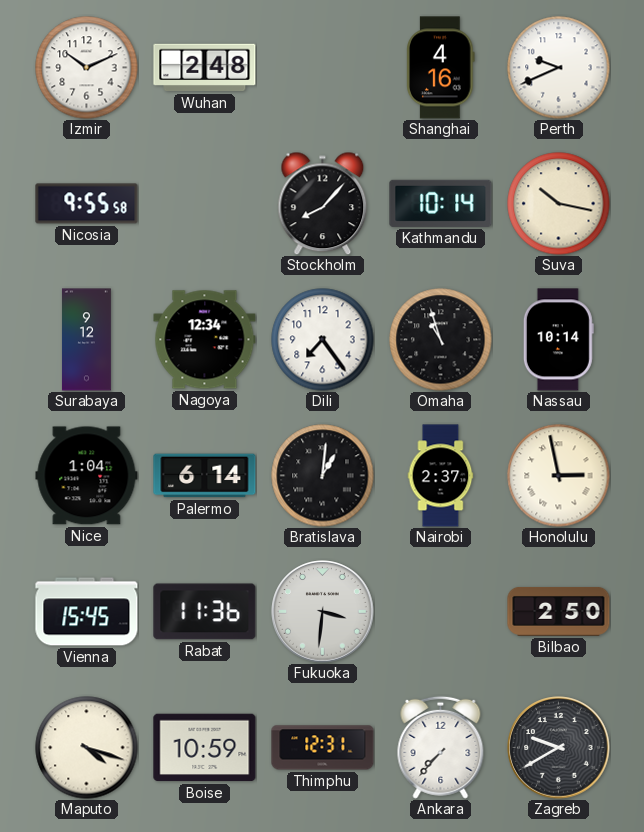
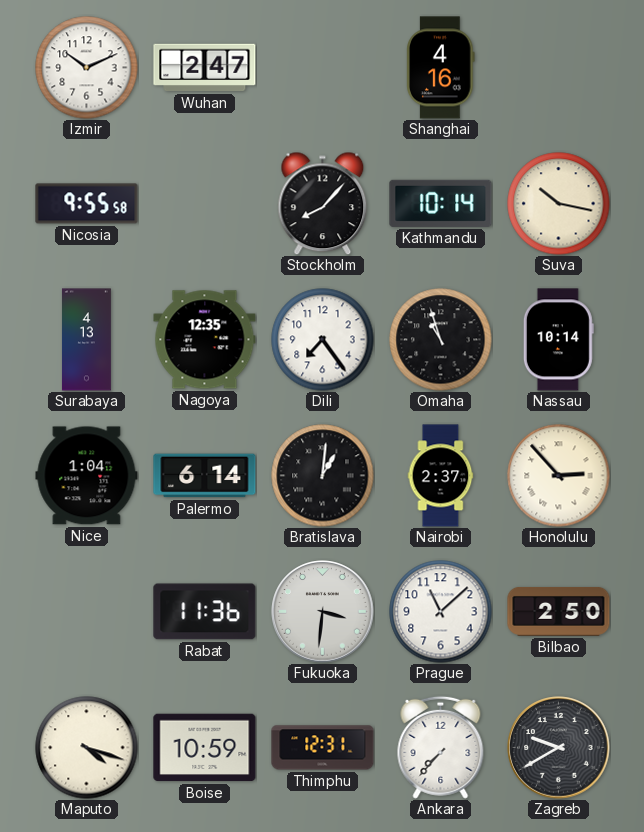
Wuhan: 2:48 -> 2:47
Perth: 9:41 -> none
Surabaya: 9:12 -> 4:13
Nagoya: 12:34 -> 12:35
Honolulu: 2:58 -> 2:53
Vienna: 15:45 -> none
Prague: none -> 11:08
